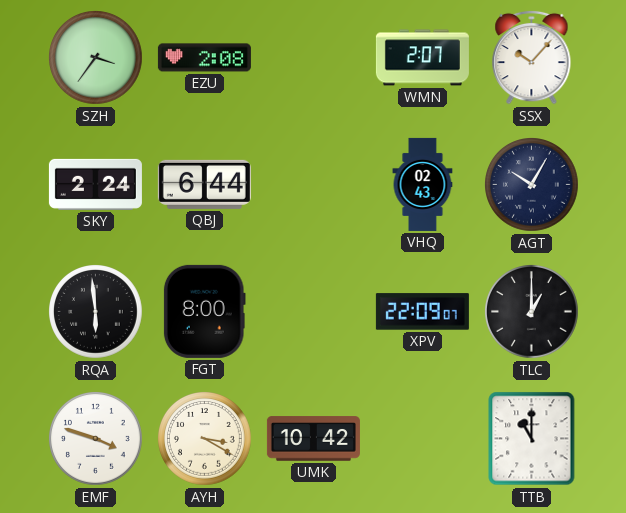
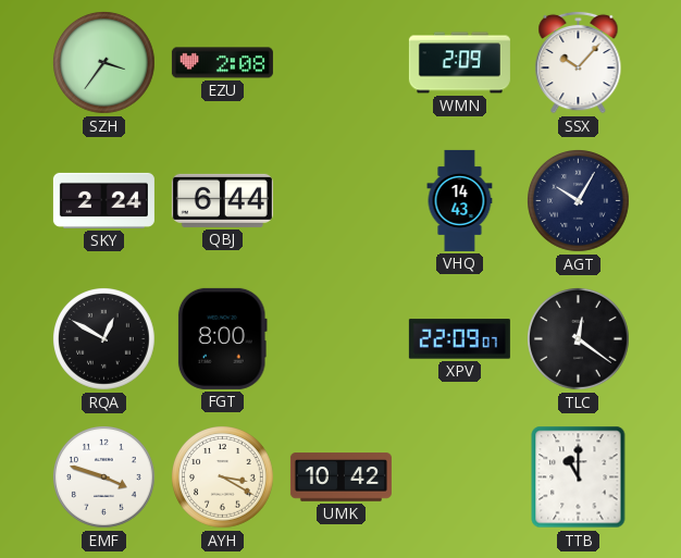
WMN: 2:07 -> 2:09
VHQ: 02:43 -> 14:43
RQA: 5:59 -> 12:50
TLC: 1:00 -> 12:21
